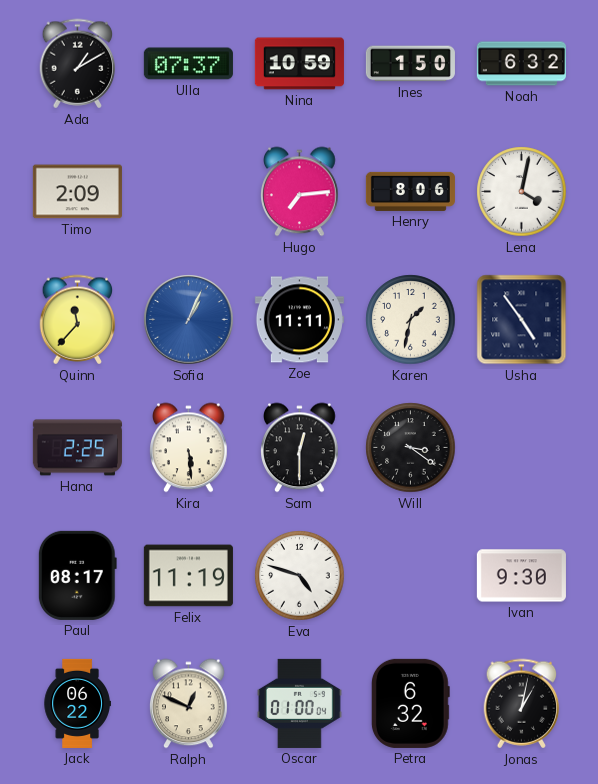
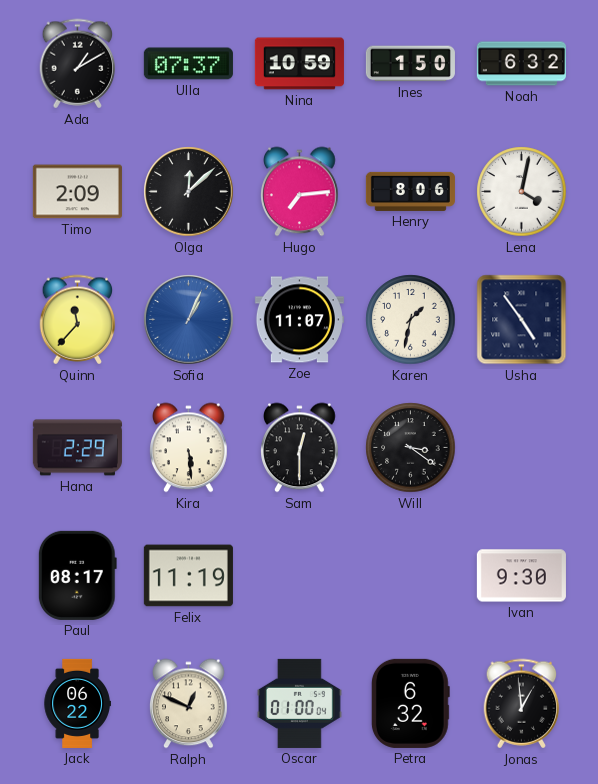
Olga: none -> 12:08
Zoe: 11:11 -> 11:07
Hana: 2:25 -> 2:29
Eva: 4:48 -> none
Jonas: 1:02 -> 12:59
